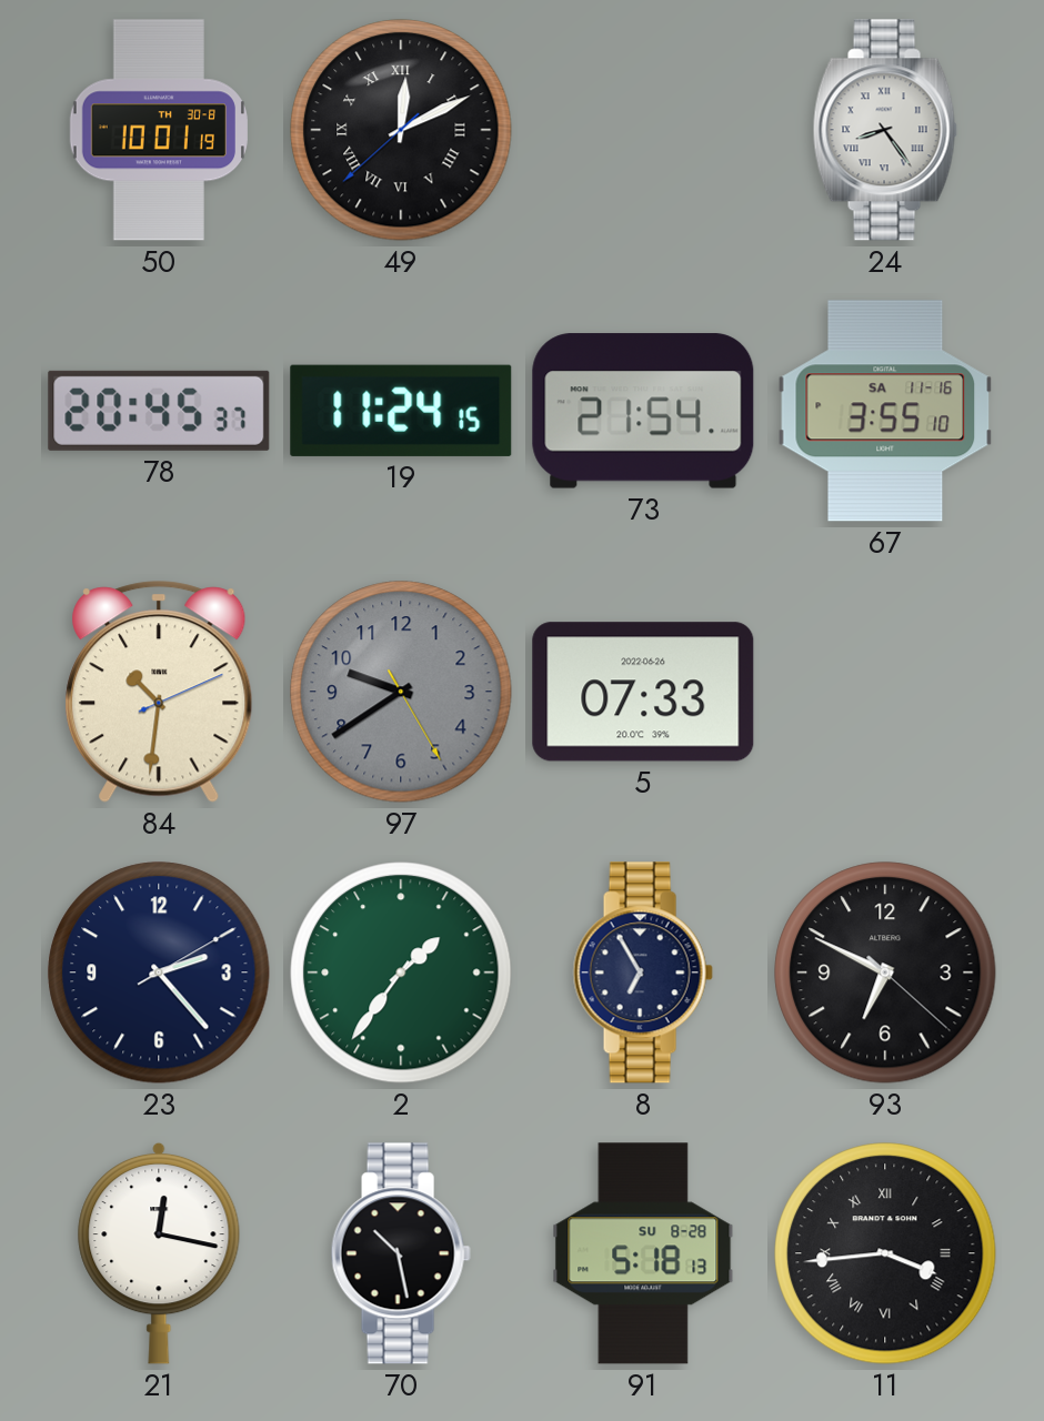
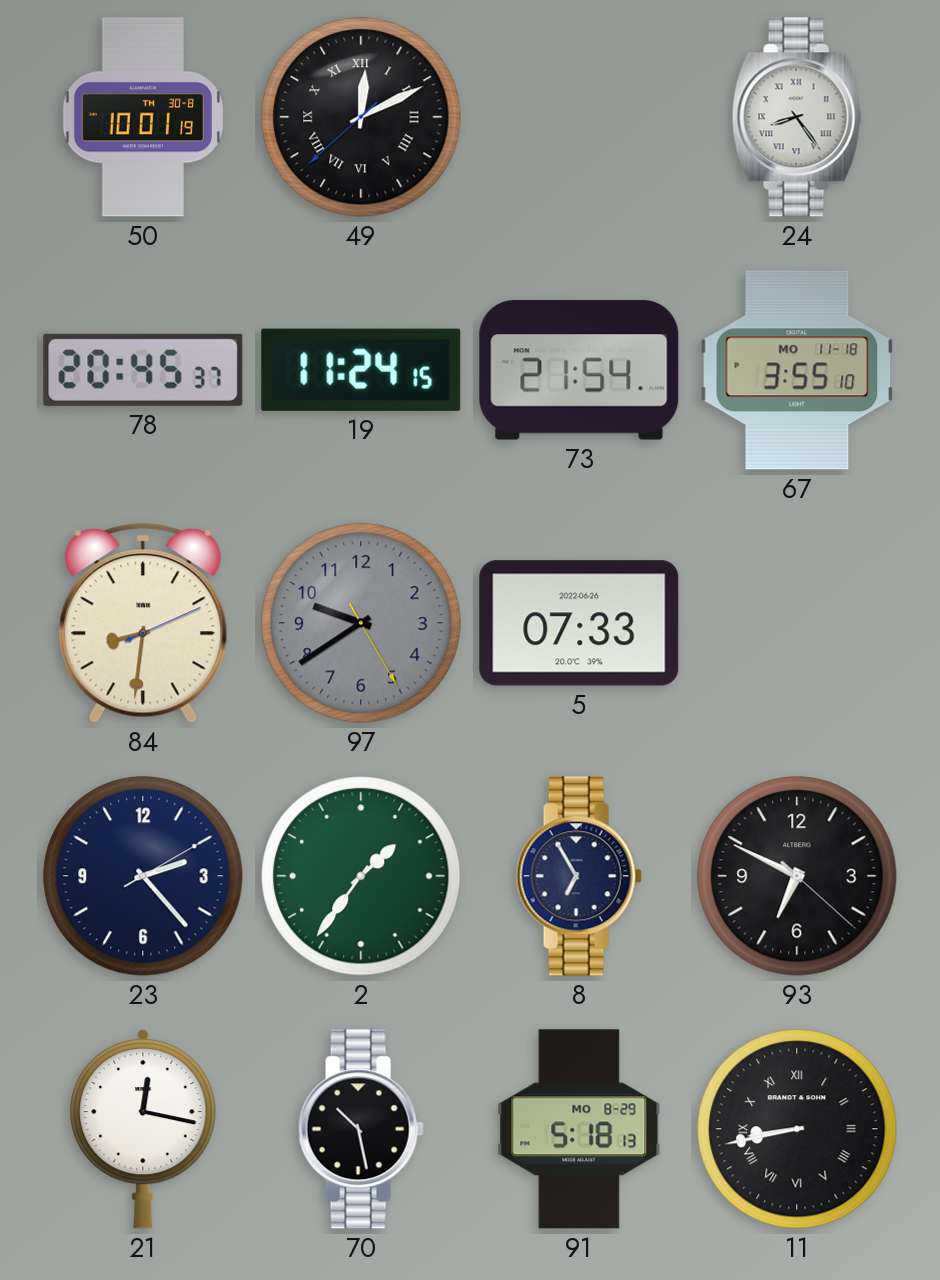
67 date: SA 11-16 -> MO 11-18
84: 10:31 -> 8:31
91 date: SU 8-28 -> MO 8-29
11: 3:44 -> 8:43
